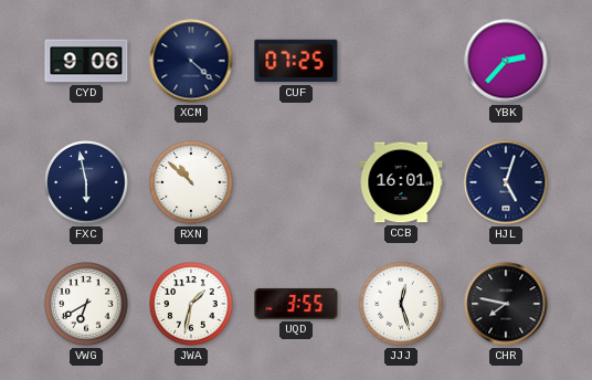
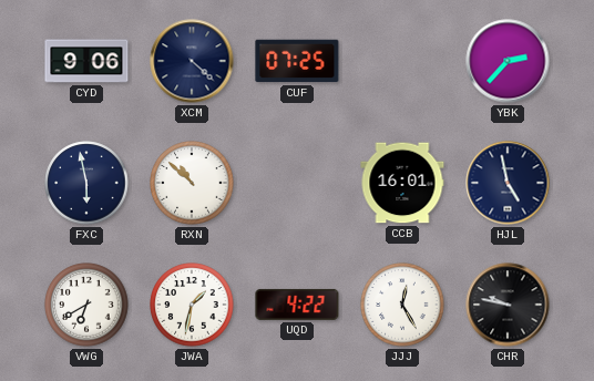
HJL: 5:03 -> 4:58
UQD: 3:55 -> 4:22
JJJ: 12:27 -> 12:25
CHR: 7:47 -> 9:47
